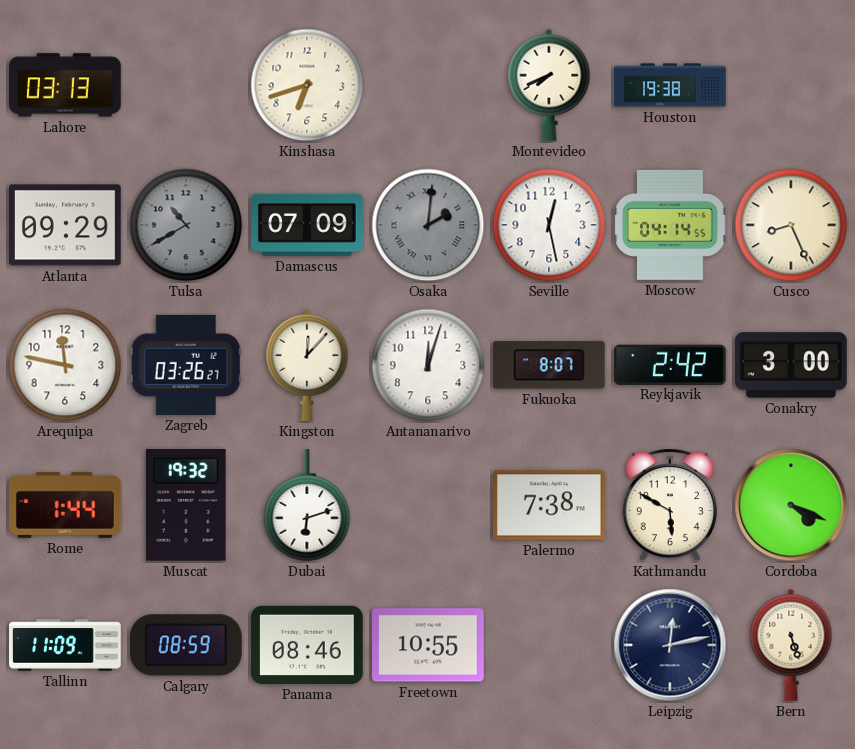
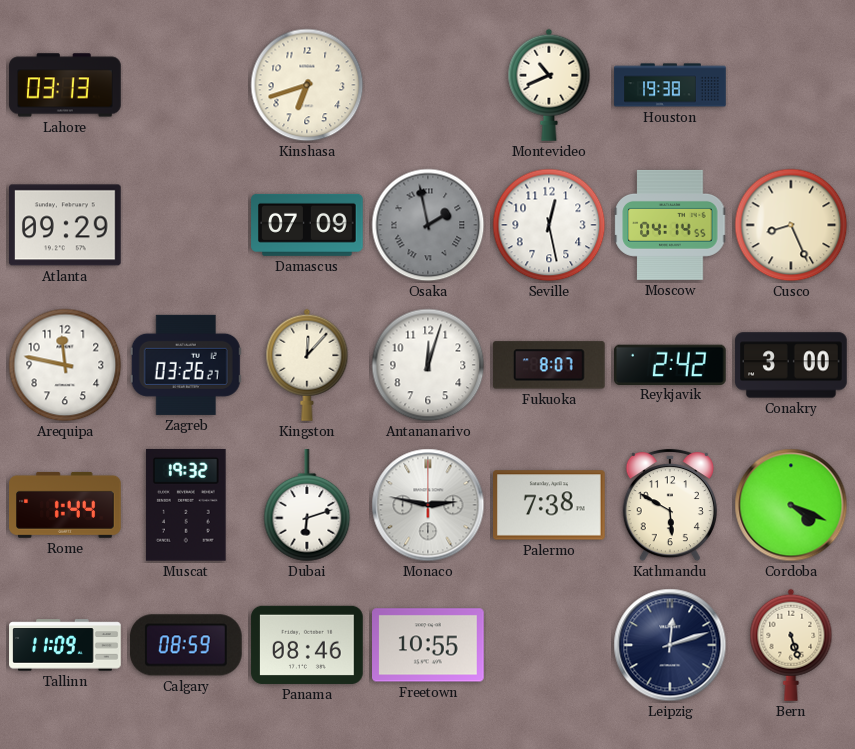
Montevideo: 7:41 -> 10:41
Tulsa: 10:40 -> none
Osaka: 2:01 -> 1:58
Monaco: none -> 2:47
Leipzig: 12:13 -> 12:12
